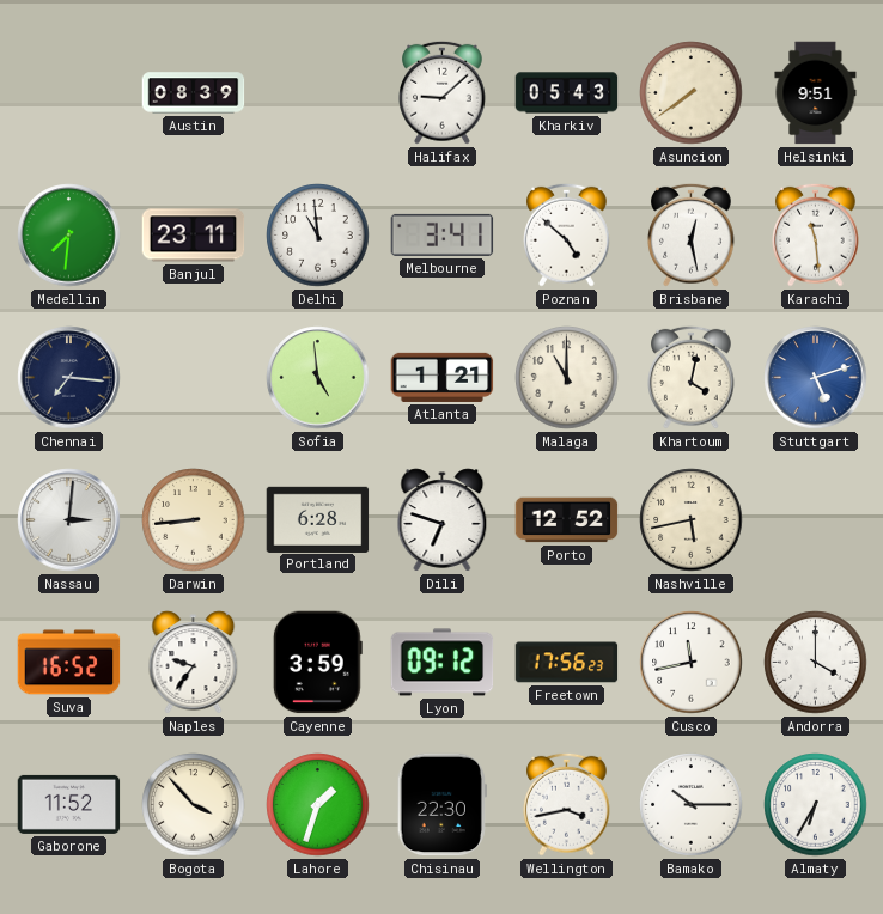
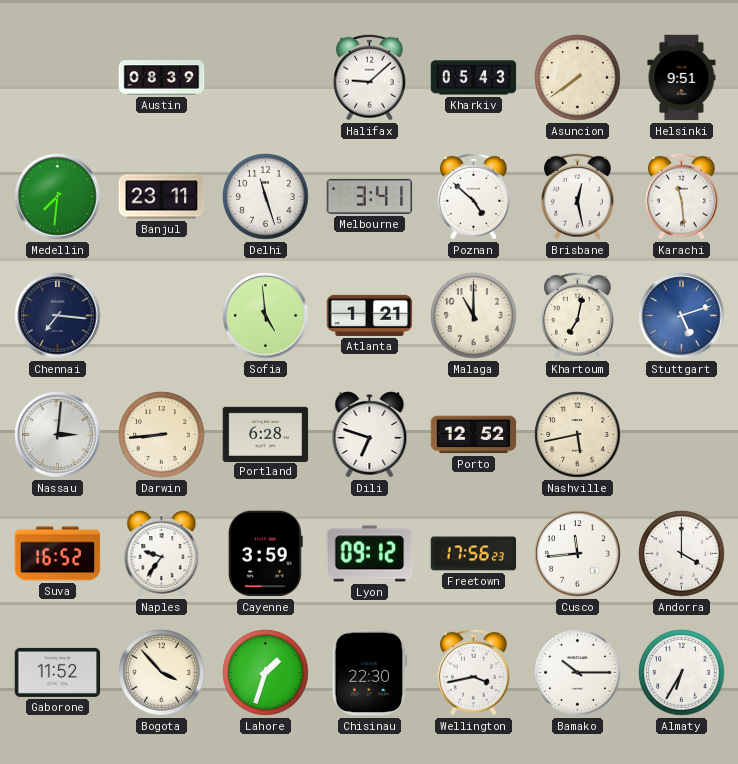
Delhi: 10:59 -> 11:27
Khartoum: 4:02 -> 7:02
Cusco: 11:43 -> 11:44
